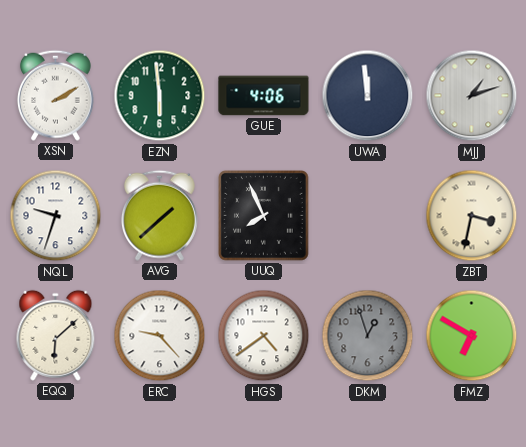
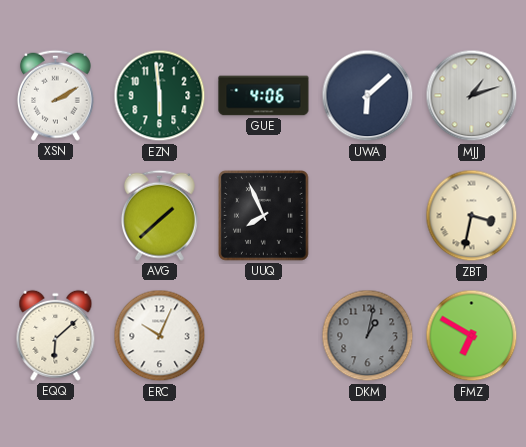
UWA: 11:59 -> 6:08
NQL: 9:33 -> none
ERC: 9:23 -> 10:04
HGS: 4:39 -> none
DKM: 12:57 -> 1:02
